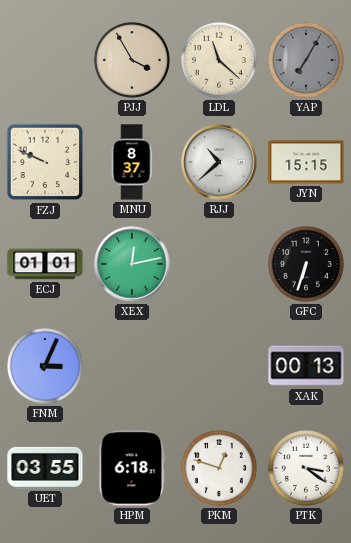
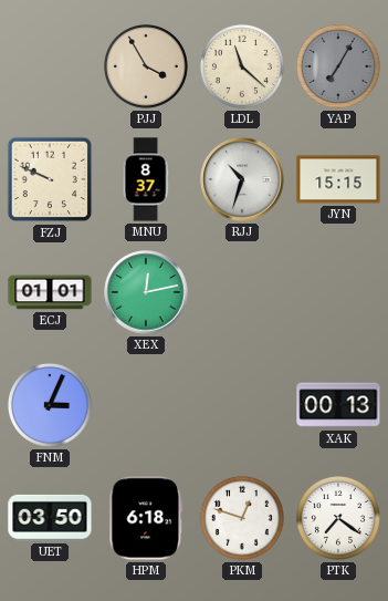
RJJ: 10:38 -> 10:33
GFC: 6:33 -> none
UET: 03:55 -> 03:50
PTK: 3:21 -> 7:21
